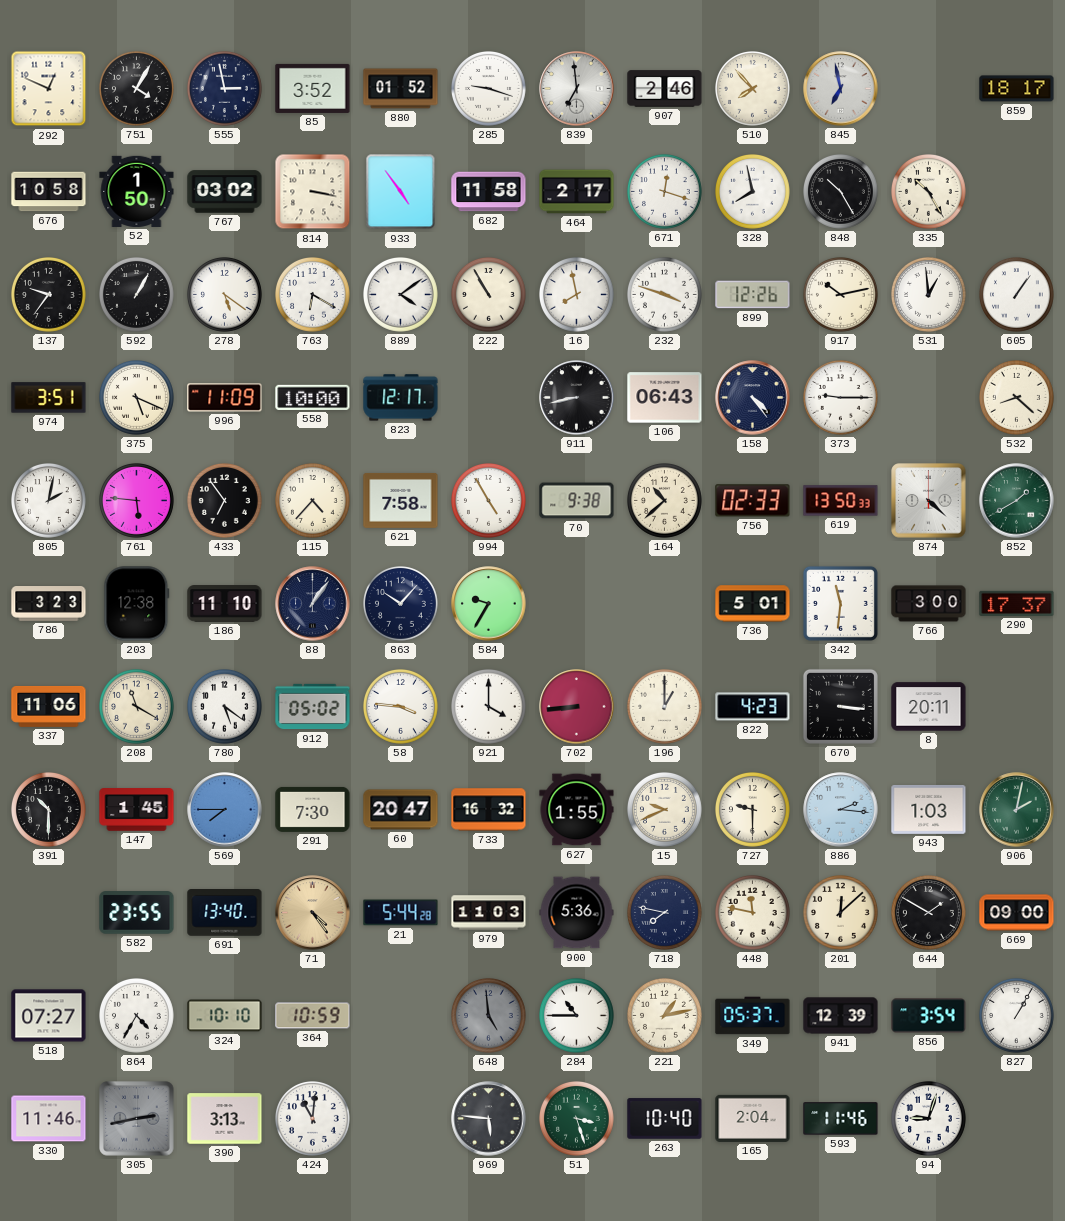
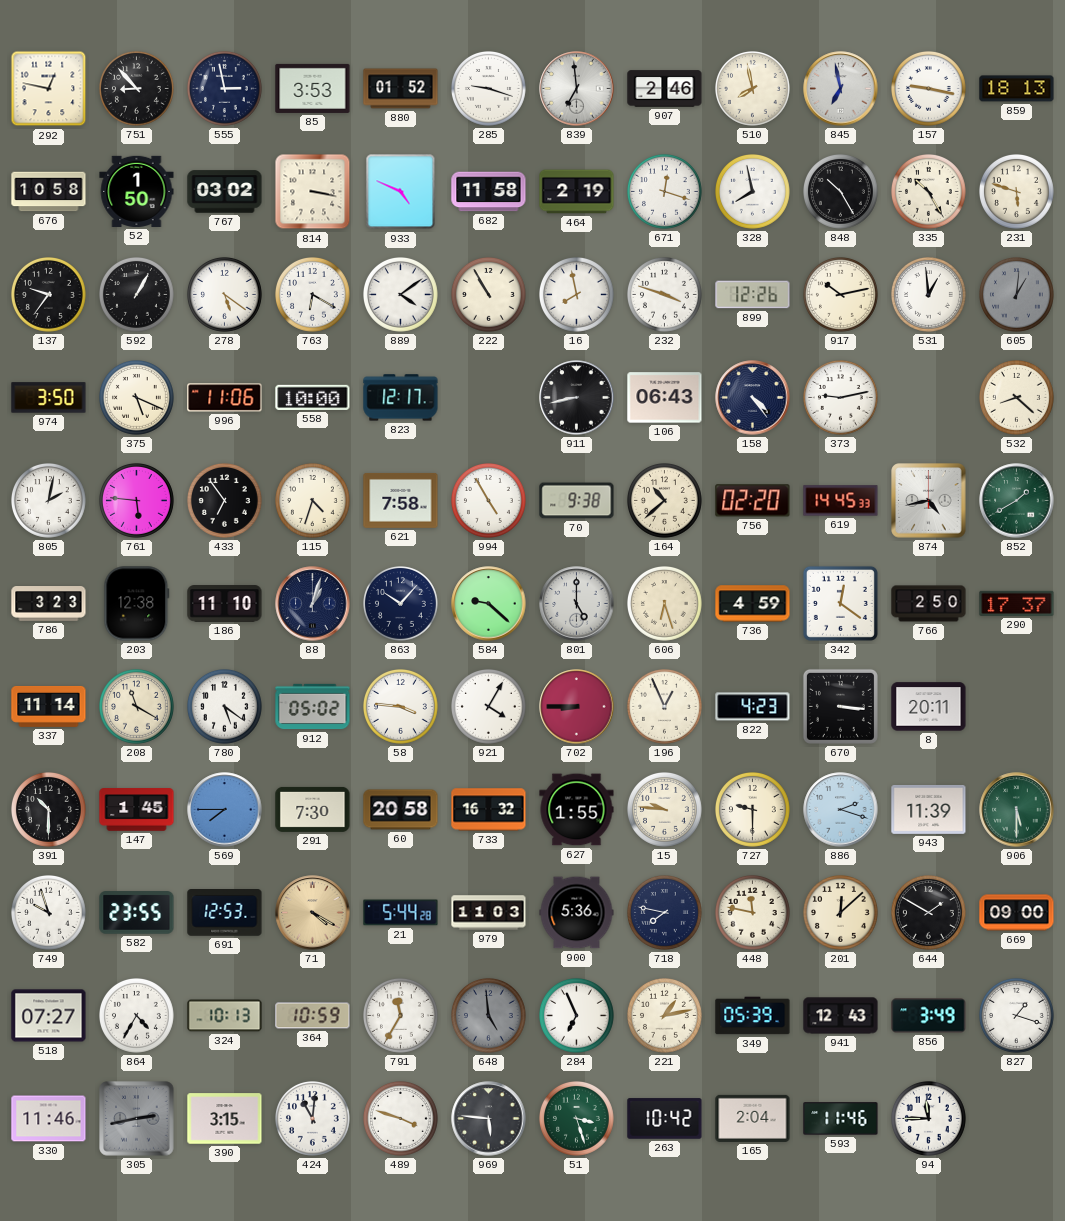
292: 12:49 -> 12:47
751: 4:05 -> 8:53
85: 3:52 -> 3:53
510: 7:53 -> 7:58
157: none -> 9:17
859: 18:17 -> 18:13
933: 4:54 -> 4:49
464: 2:17 -> 2:19
231: none -> 5:48
605: 1:06 -> 1:01
605 dial: white -> grey
974: 3:51 -> 3:50
996: 11:09 -> 11:06
373: 9:15 -> 9:13
115: 4:37 -> 4:33
756: 02:33 -> 02:20
619: 13:50 -> 14:45
874: 4:22 -> 4:43
88: 1:06 -> 1:03
584: 9:35 -> 9:22
801: none -> 5:00
606: none -> 6:27
736: 5:01 -> 4:59
342: 11:31 -> 12:21
766: 3:00 -> 2:50
337: 11:06 -> 11:14
921: 4:00 -> 4:05
702: 8:44 -> 8:45
196: 1:00 -> 12:56
60: 20:47 -> 20:58
15: 9:41 -> 9:46
886: 2:16 -> 2:18
943: 1:03 -> 11:39
906: 2:02 -> 5:30
749: none -> 9:57
691: 13:40 -> 12:53
71: 4:24 -> 4:20
324: 10:10 -> 10:13
791: none -> 11:35
284: 10:45 -> 6:56
349: 05:37 -> 05:39
941: 12:39 -> 12:43
856: 3:54 -> 3:49
827: 1:05 -> 1:18
390: 3:13 -> 3:15
489: none -> 3:48
263: 10:40 -> 10:42
94: 9:03 -> 11:45
